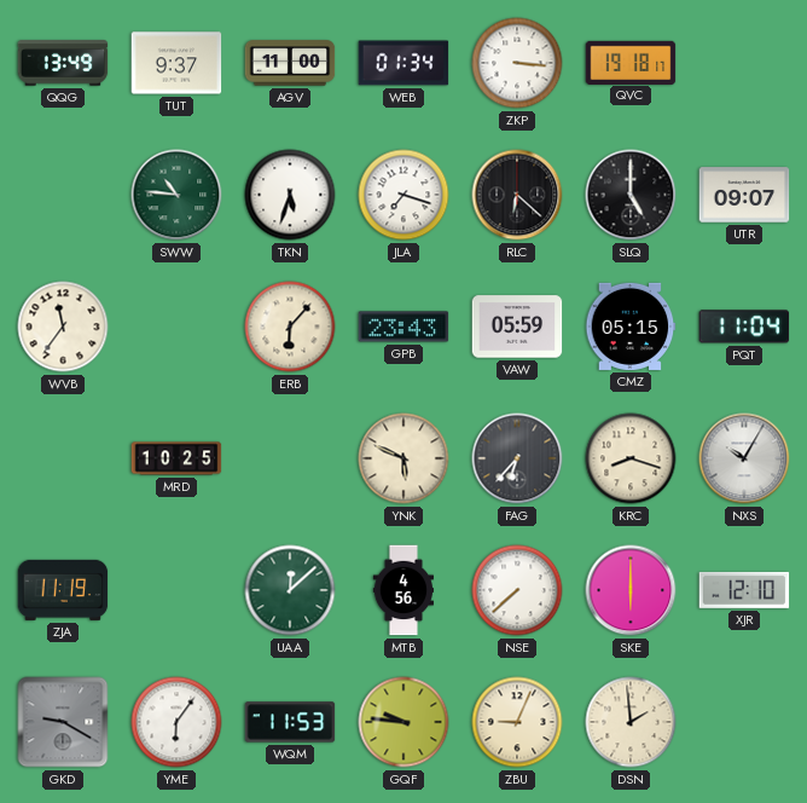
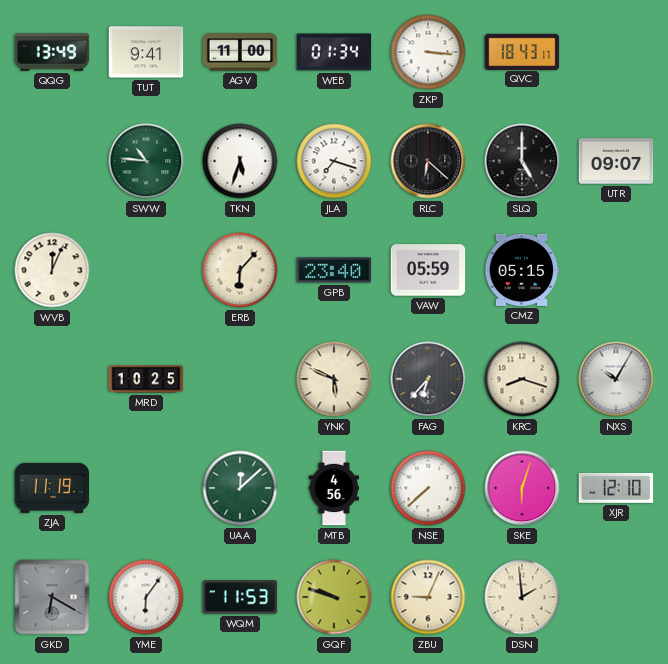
TUT: 9:37 -> 9:41
QVC: 19:18 -> 18:43
WVB: 11:36 -> 12:04
GPB: 23:43 -> 23:40
PQT: 11:04 -> none
SKE: 6:00 -> 6:03
GKD: 9:20 -> 6:20
GQF: 9:46 -> 9:48
